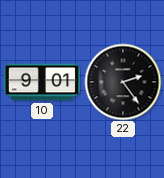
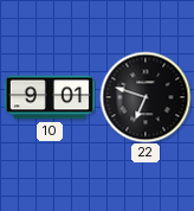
22: 2:24 -> 6:48
